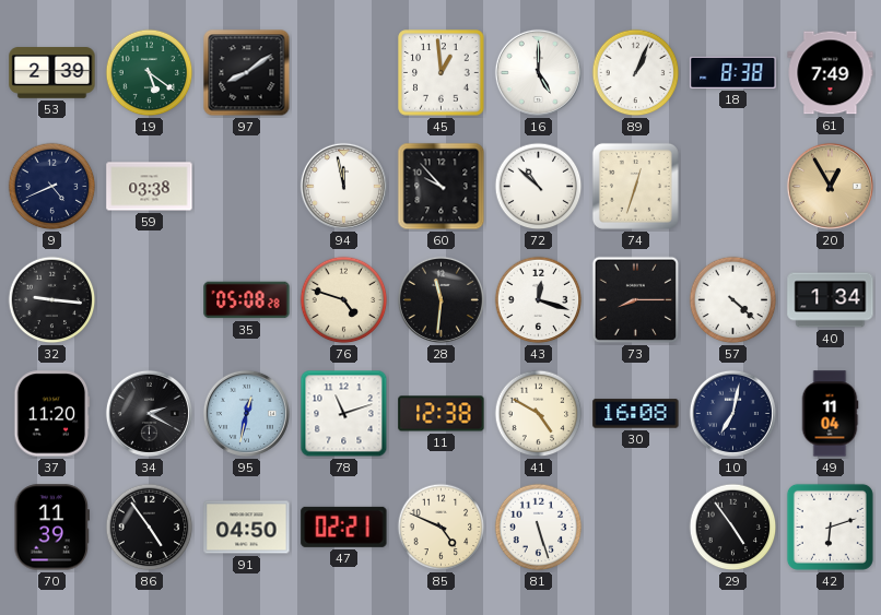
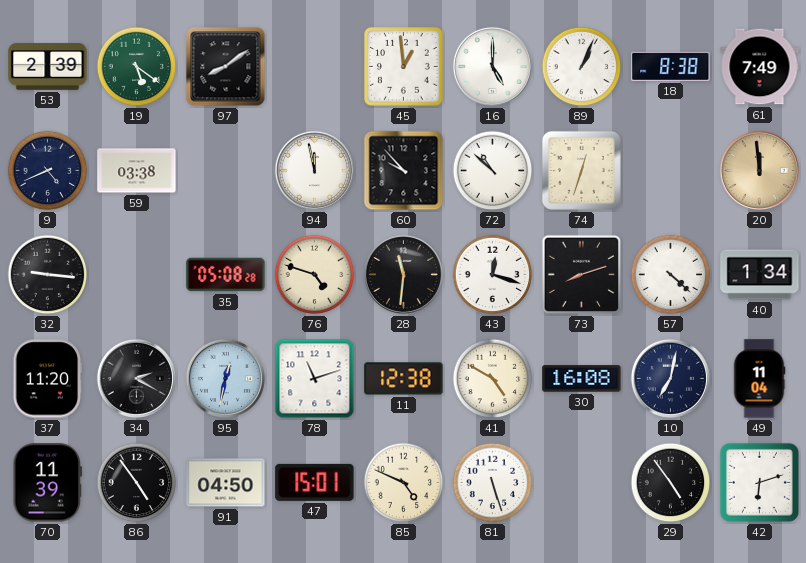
20: 12:55 -> 11:59
73: 8:15 -> 8:12
47: 02:21 -> 15:01
